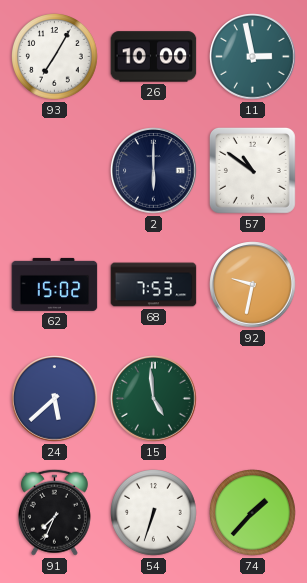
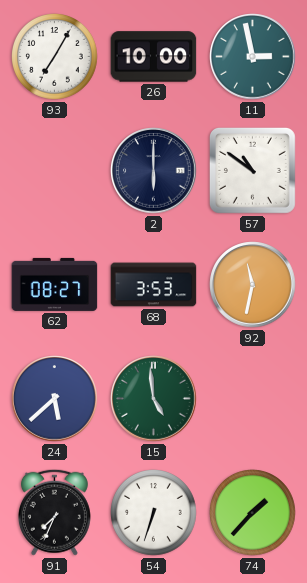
62: 15:02 -> 08:27
68: 7:53 -> 3:53
92: 9:32 -> 11:32
